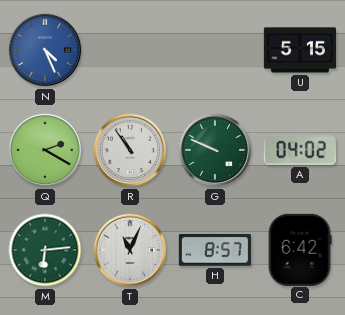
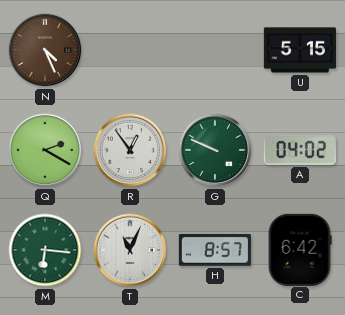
N dial: blue -> brown
R: 10:54 -> 12:54
M: 6:14 -> 6:16
